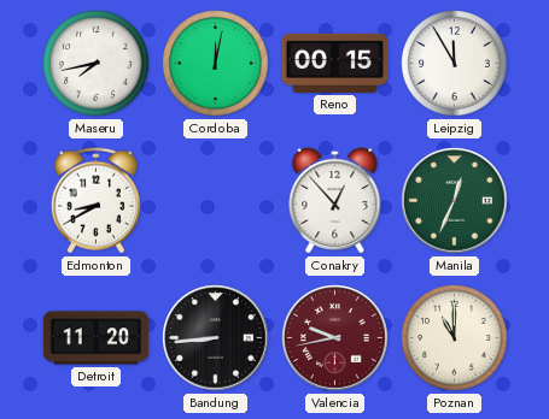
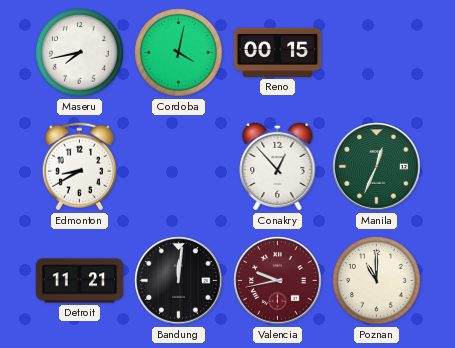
Cordoba: 12:02 -> 4:02
Leipzig: 11:55 -> none
Detroit: 11:20 -> 11:21
Bandung: 8:44 -> 12:01
